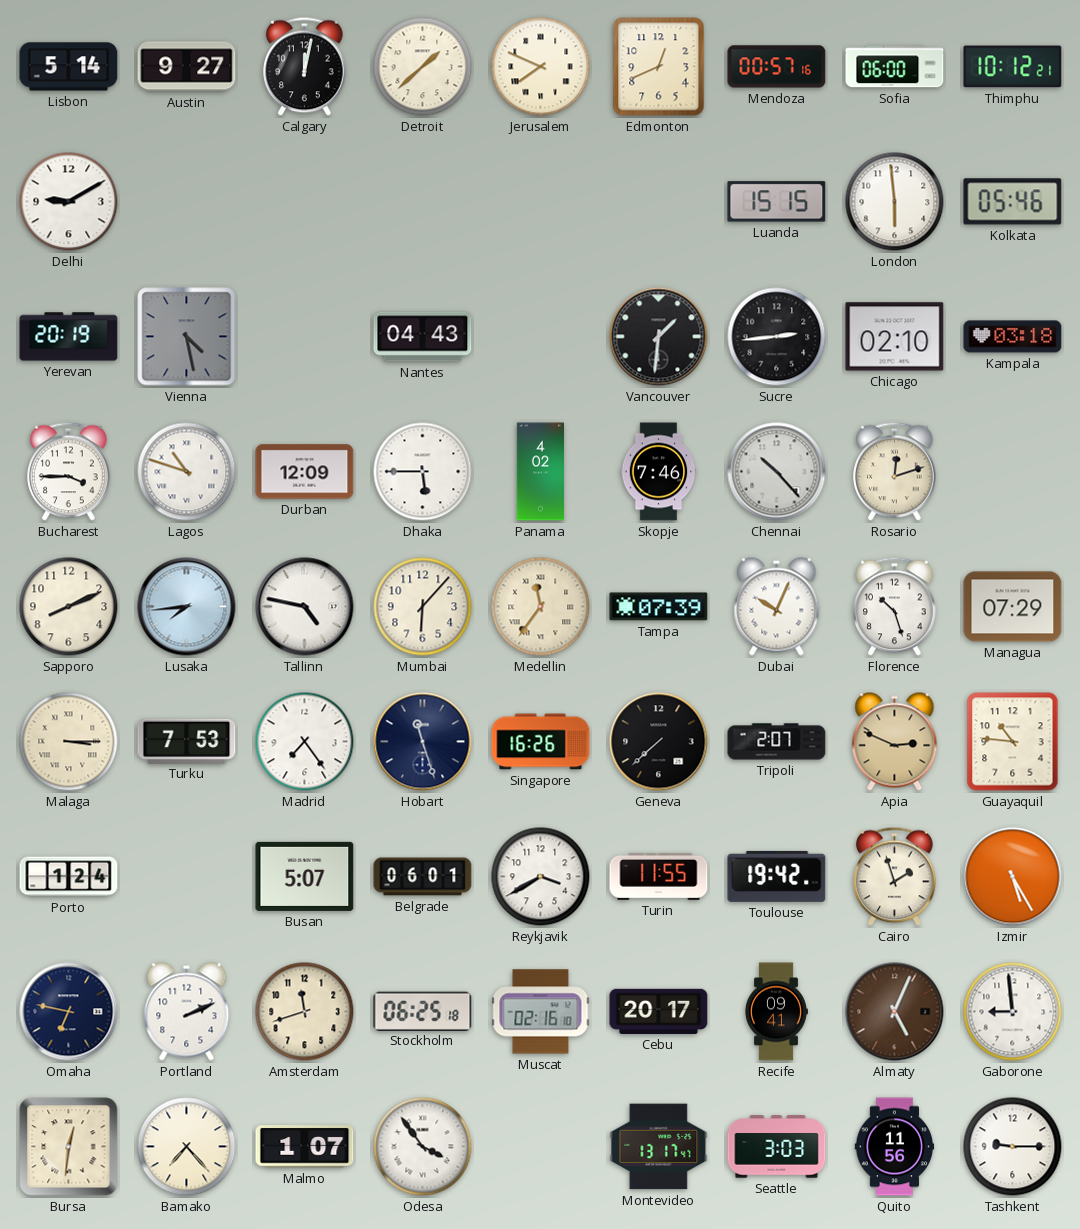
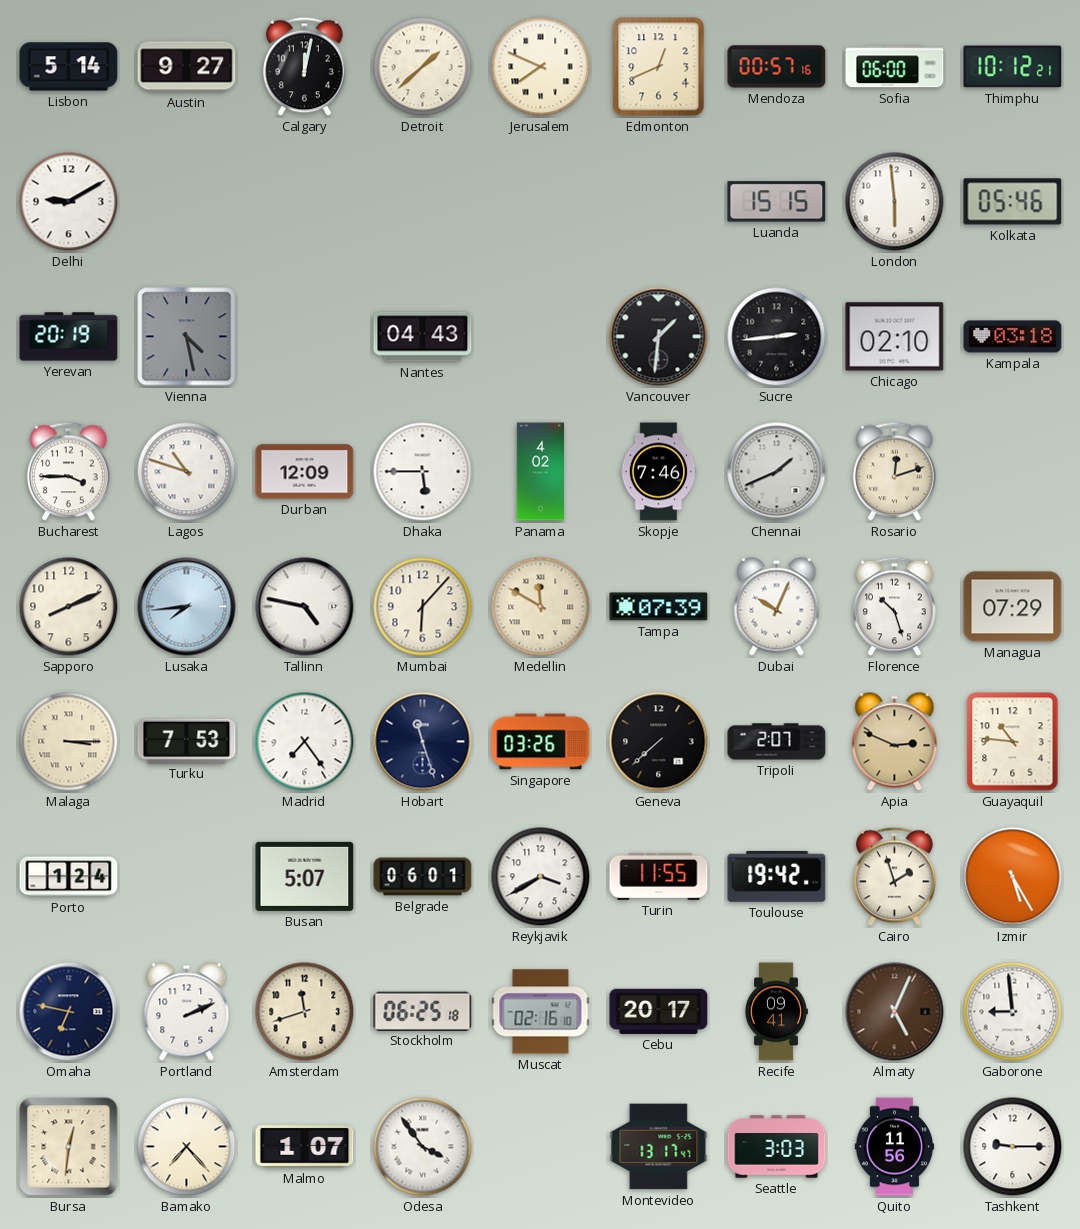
Chennai: 10:23 -> 1:41
Medellin: 11:36 -> 11:50
Singapore: 16:26 -> 03:26
